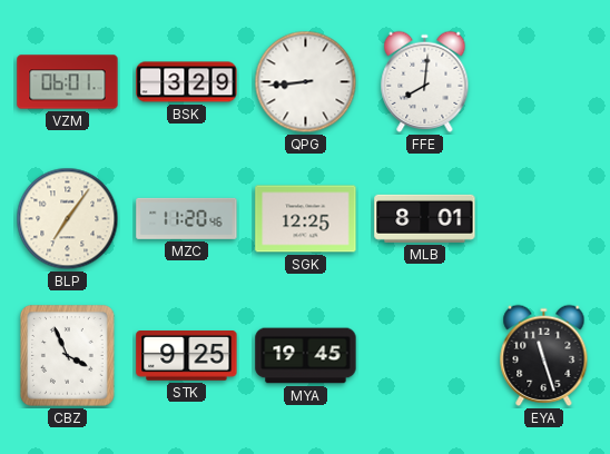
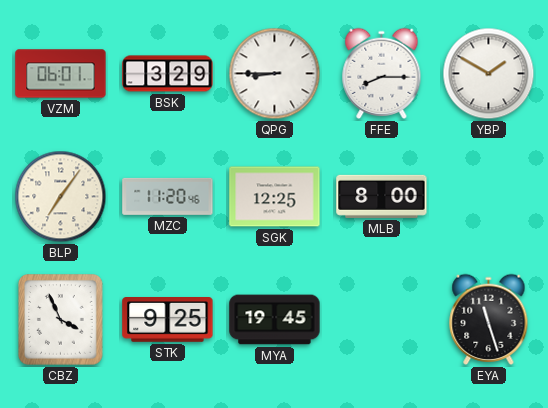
QPG: 8:44 -> 8:45
FFE: 8:01 -> 8:15
YBP: none -> 1:50
MLB: 8:01 -> 8:00
